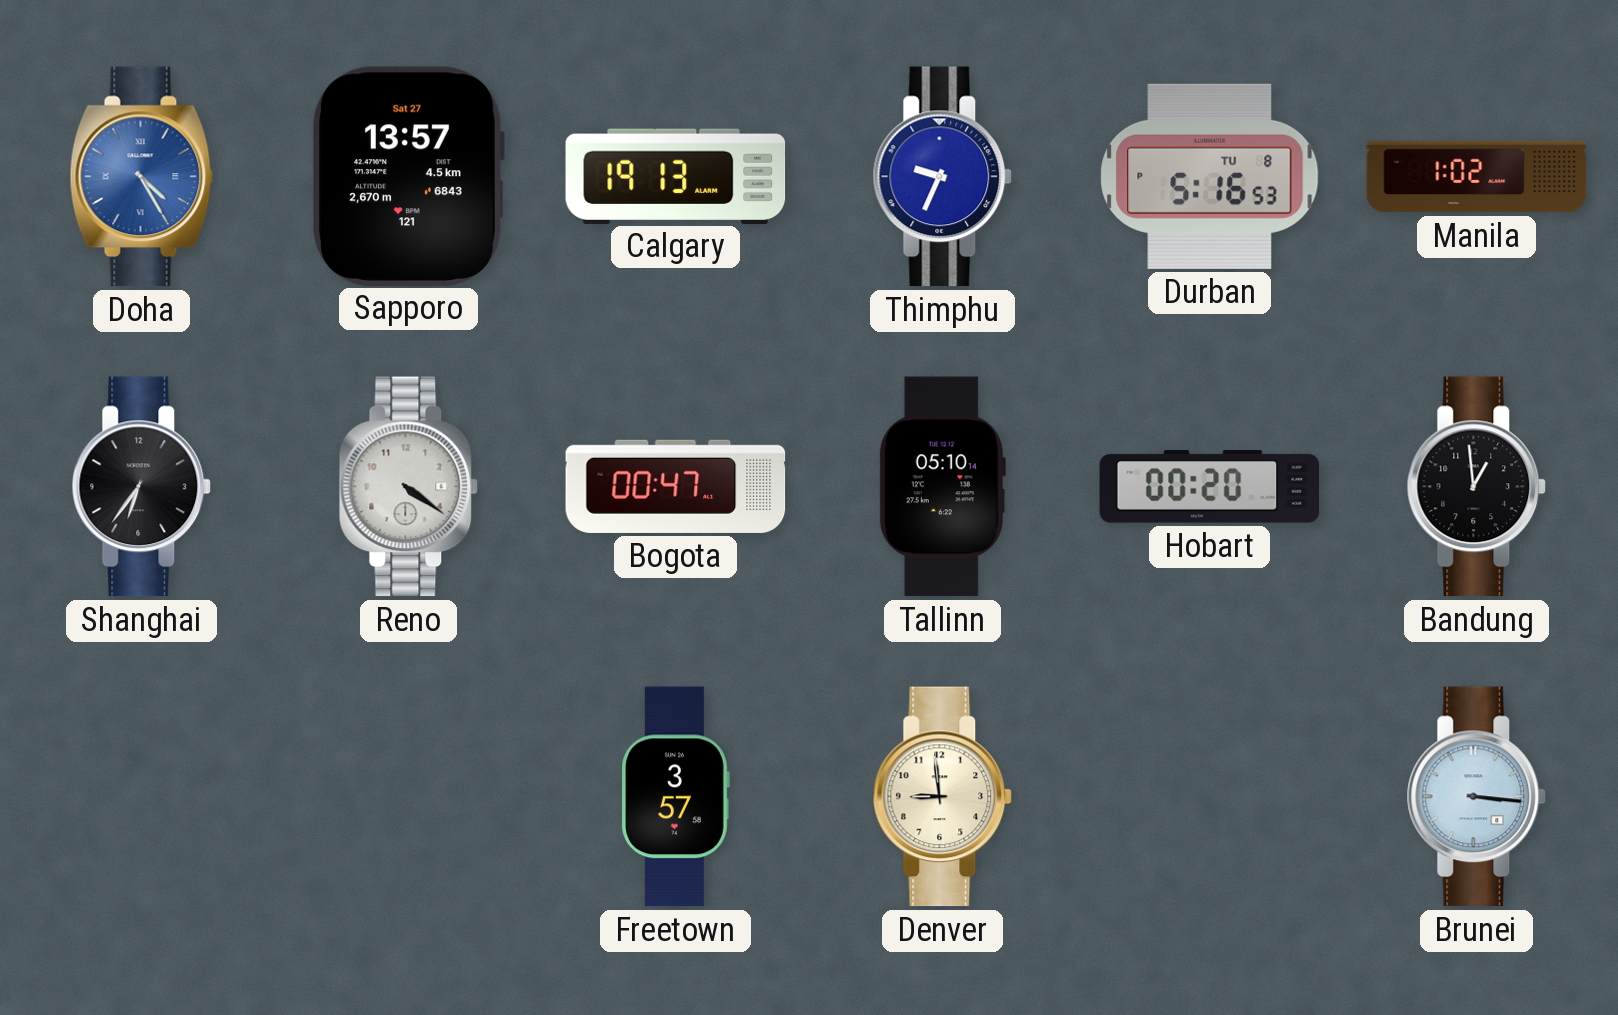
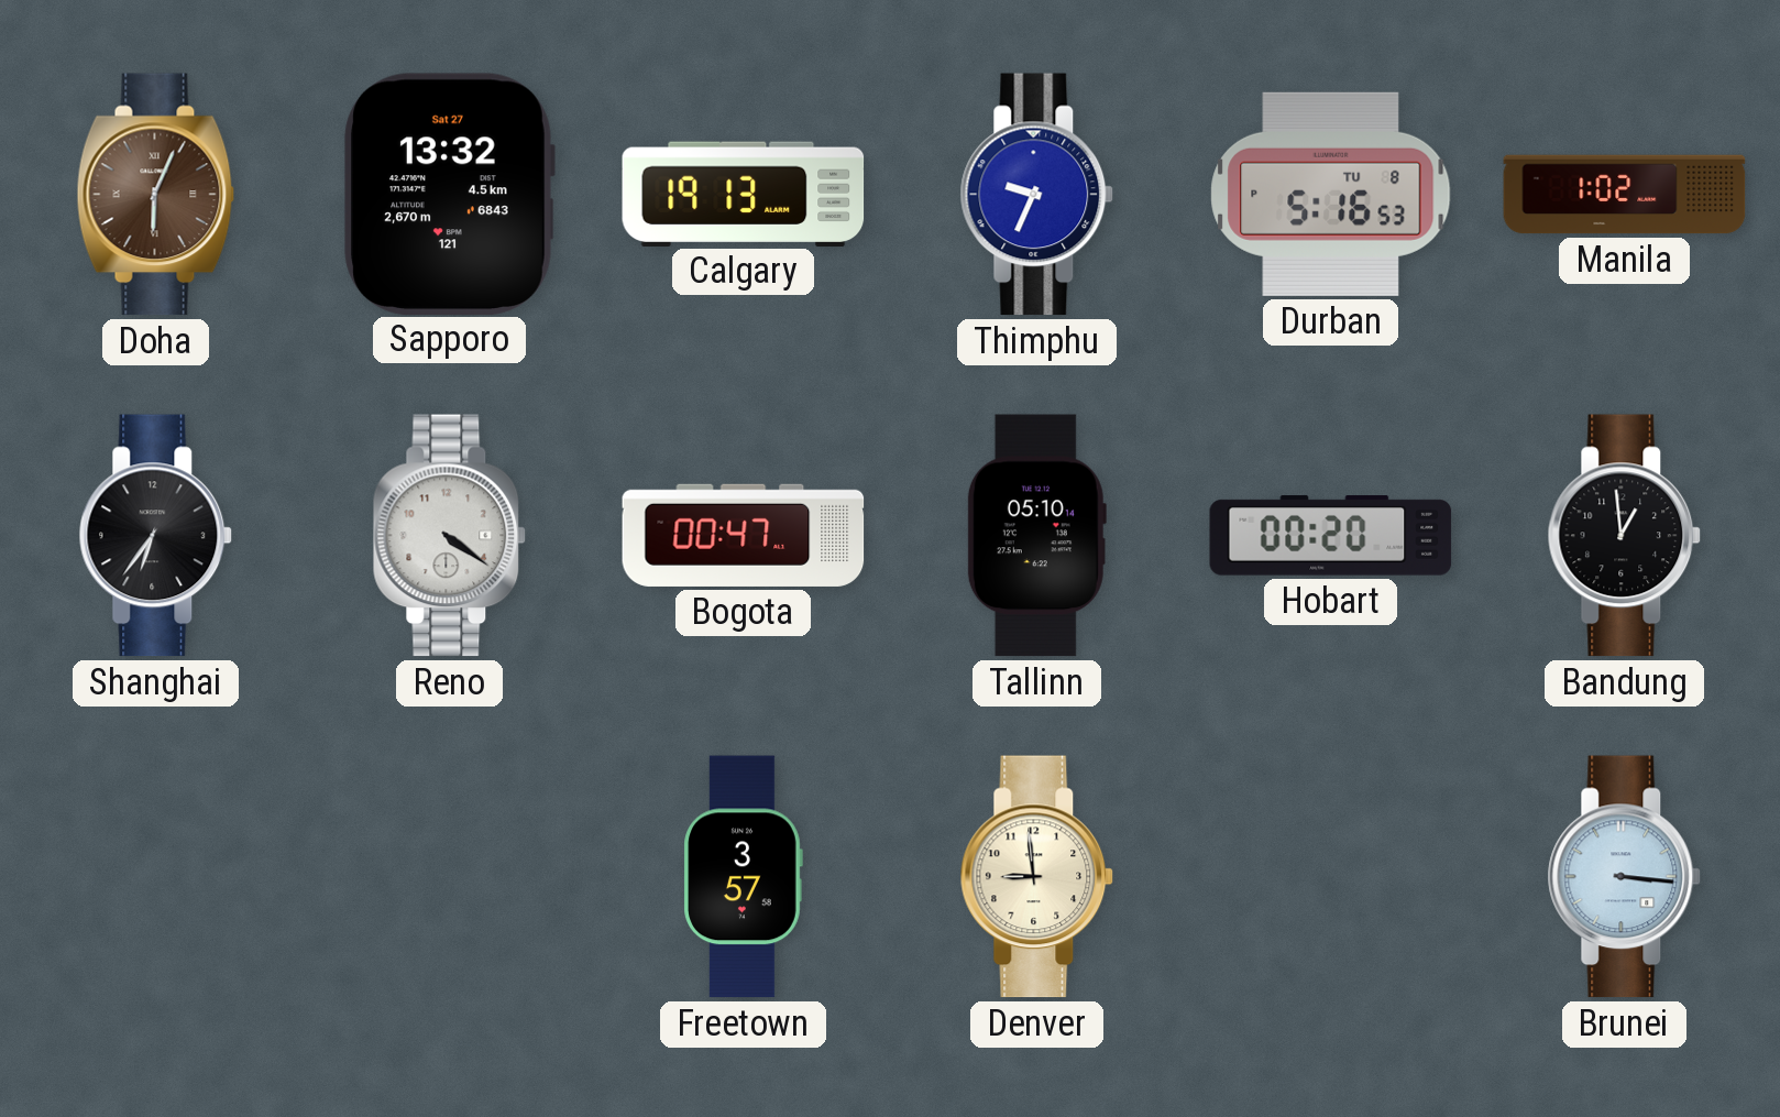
Doha: 4:25 -> 6:04
Doha dial: blue -> brown
Sapporo: 13:57 -> 13:32
